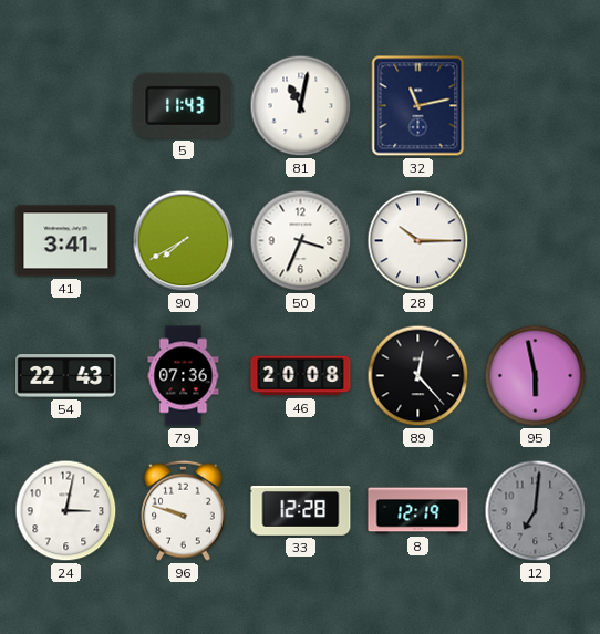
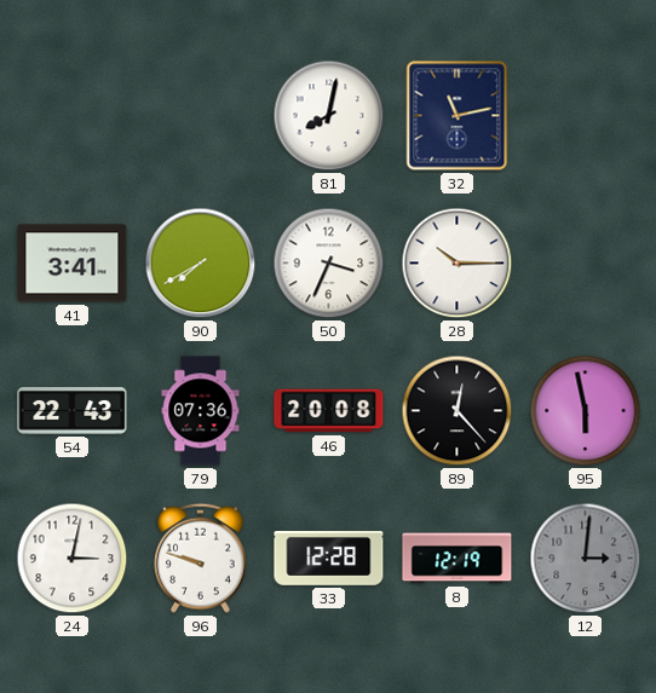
5: 11:43 -> none
81: 11:02 -> 8:02
12: 7:01 -> 3:01
